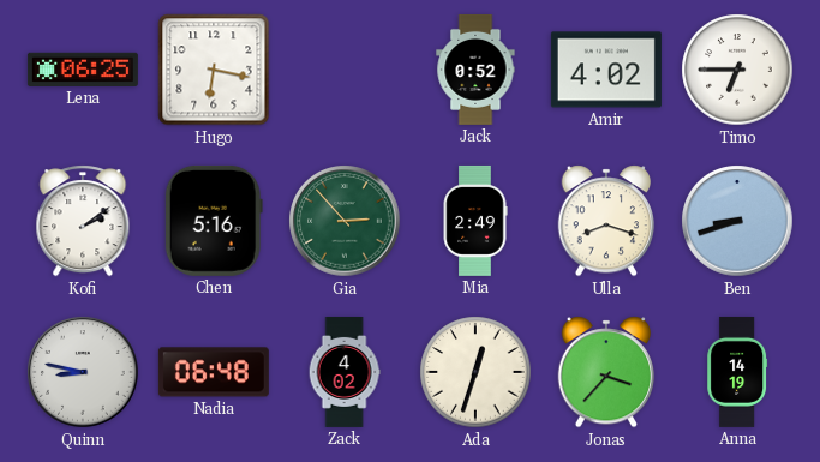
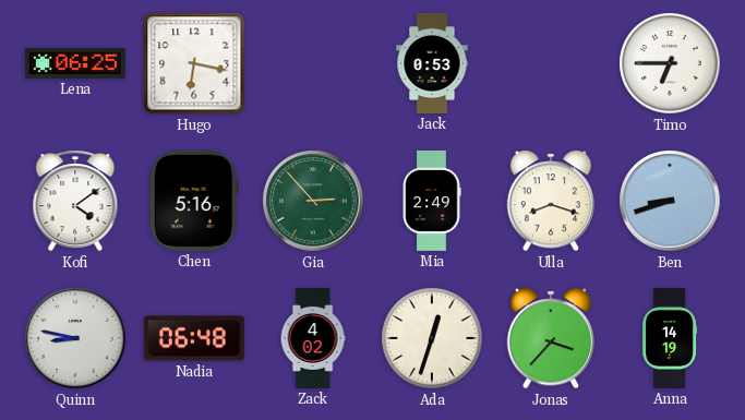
Jack: 0:52 -> 0:53
Amir: 4:02 -> none
Kofi: 2:09 -> 4:09
